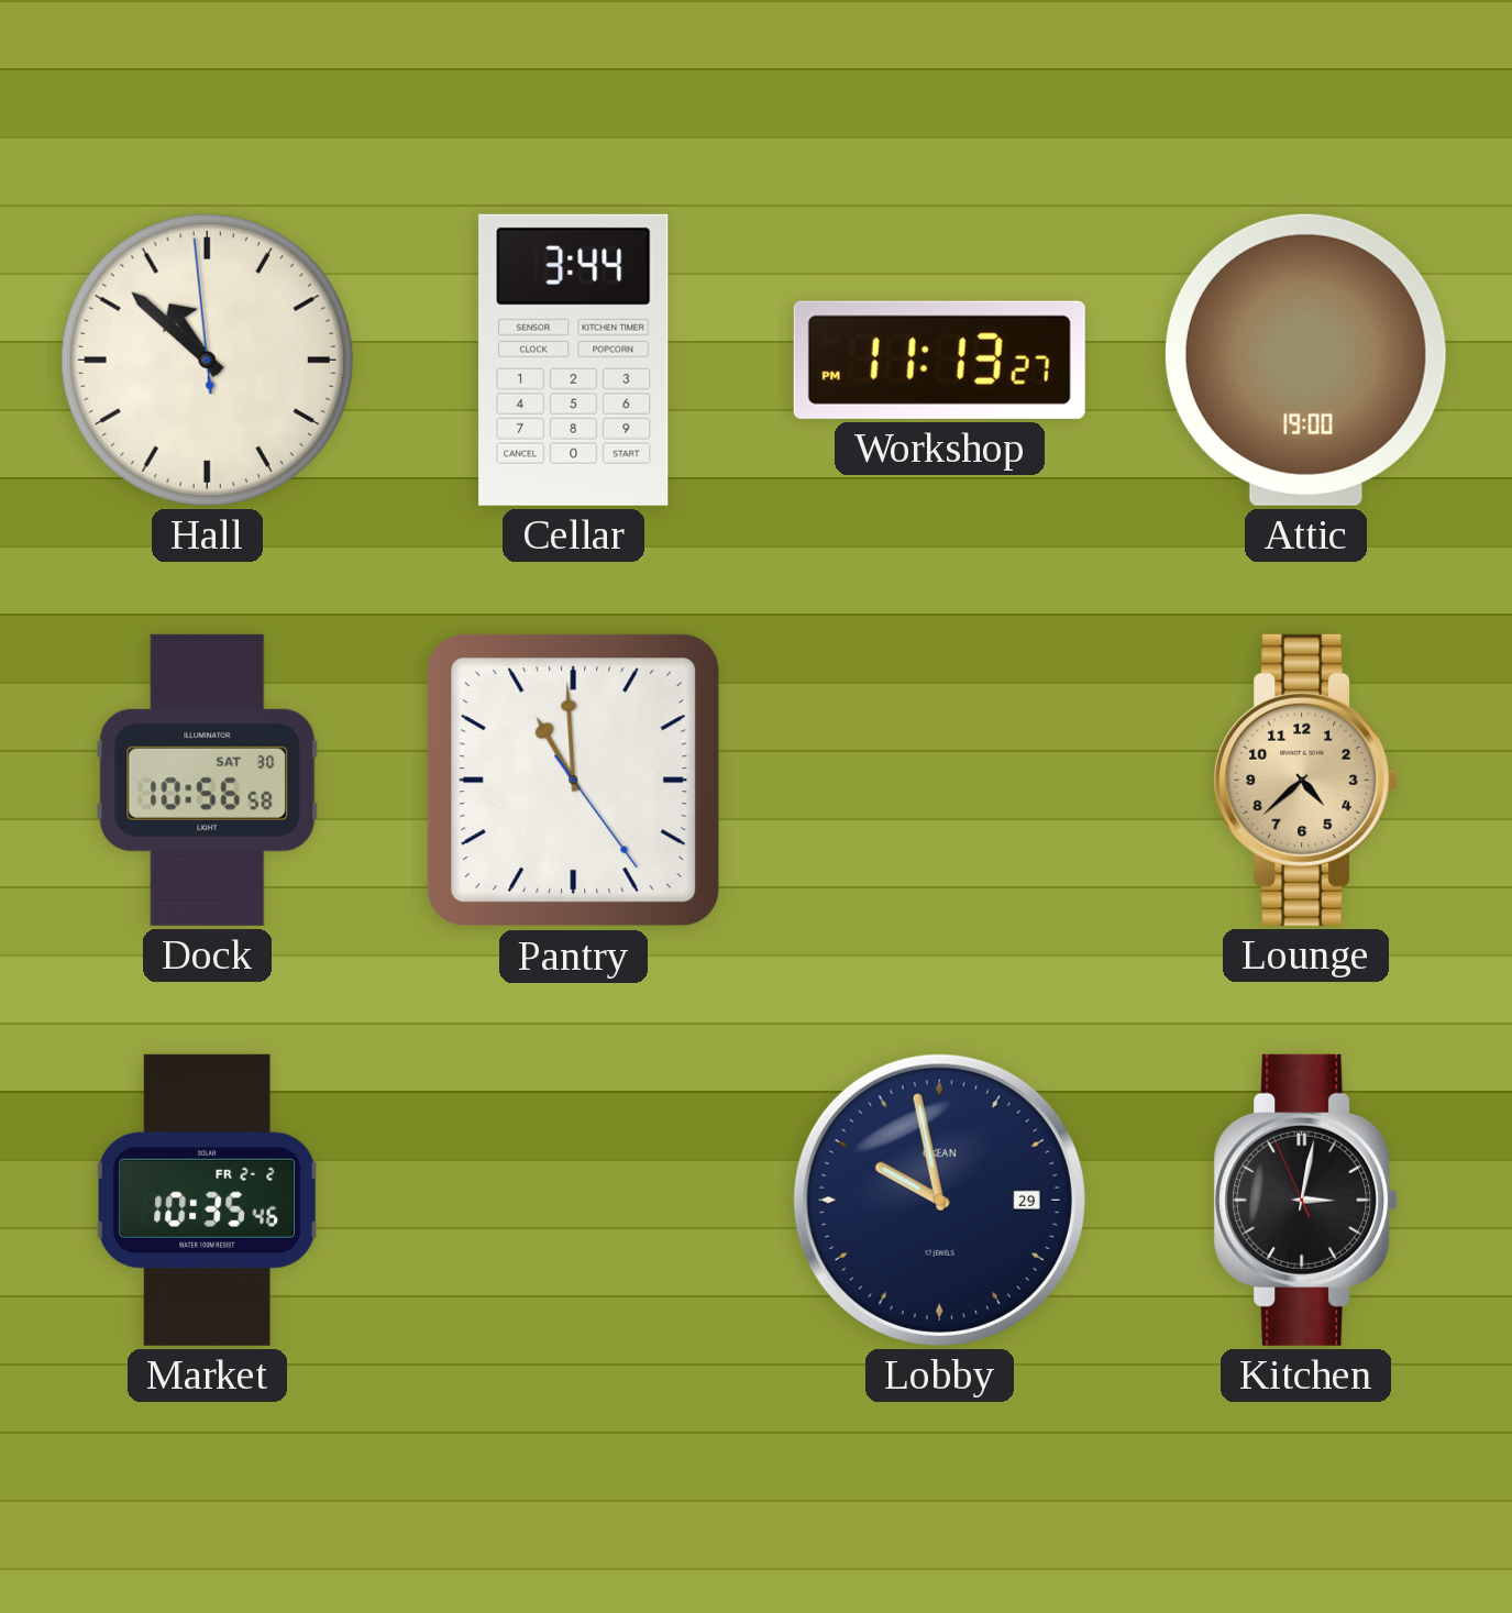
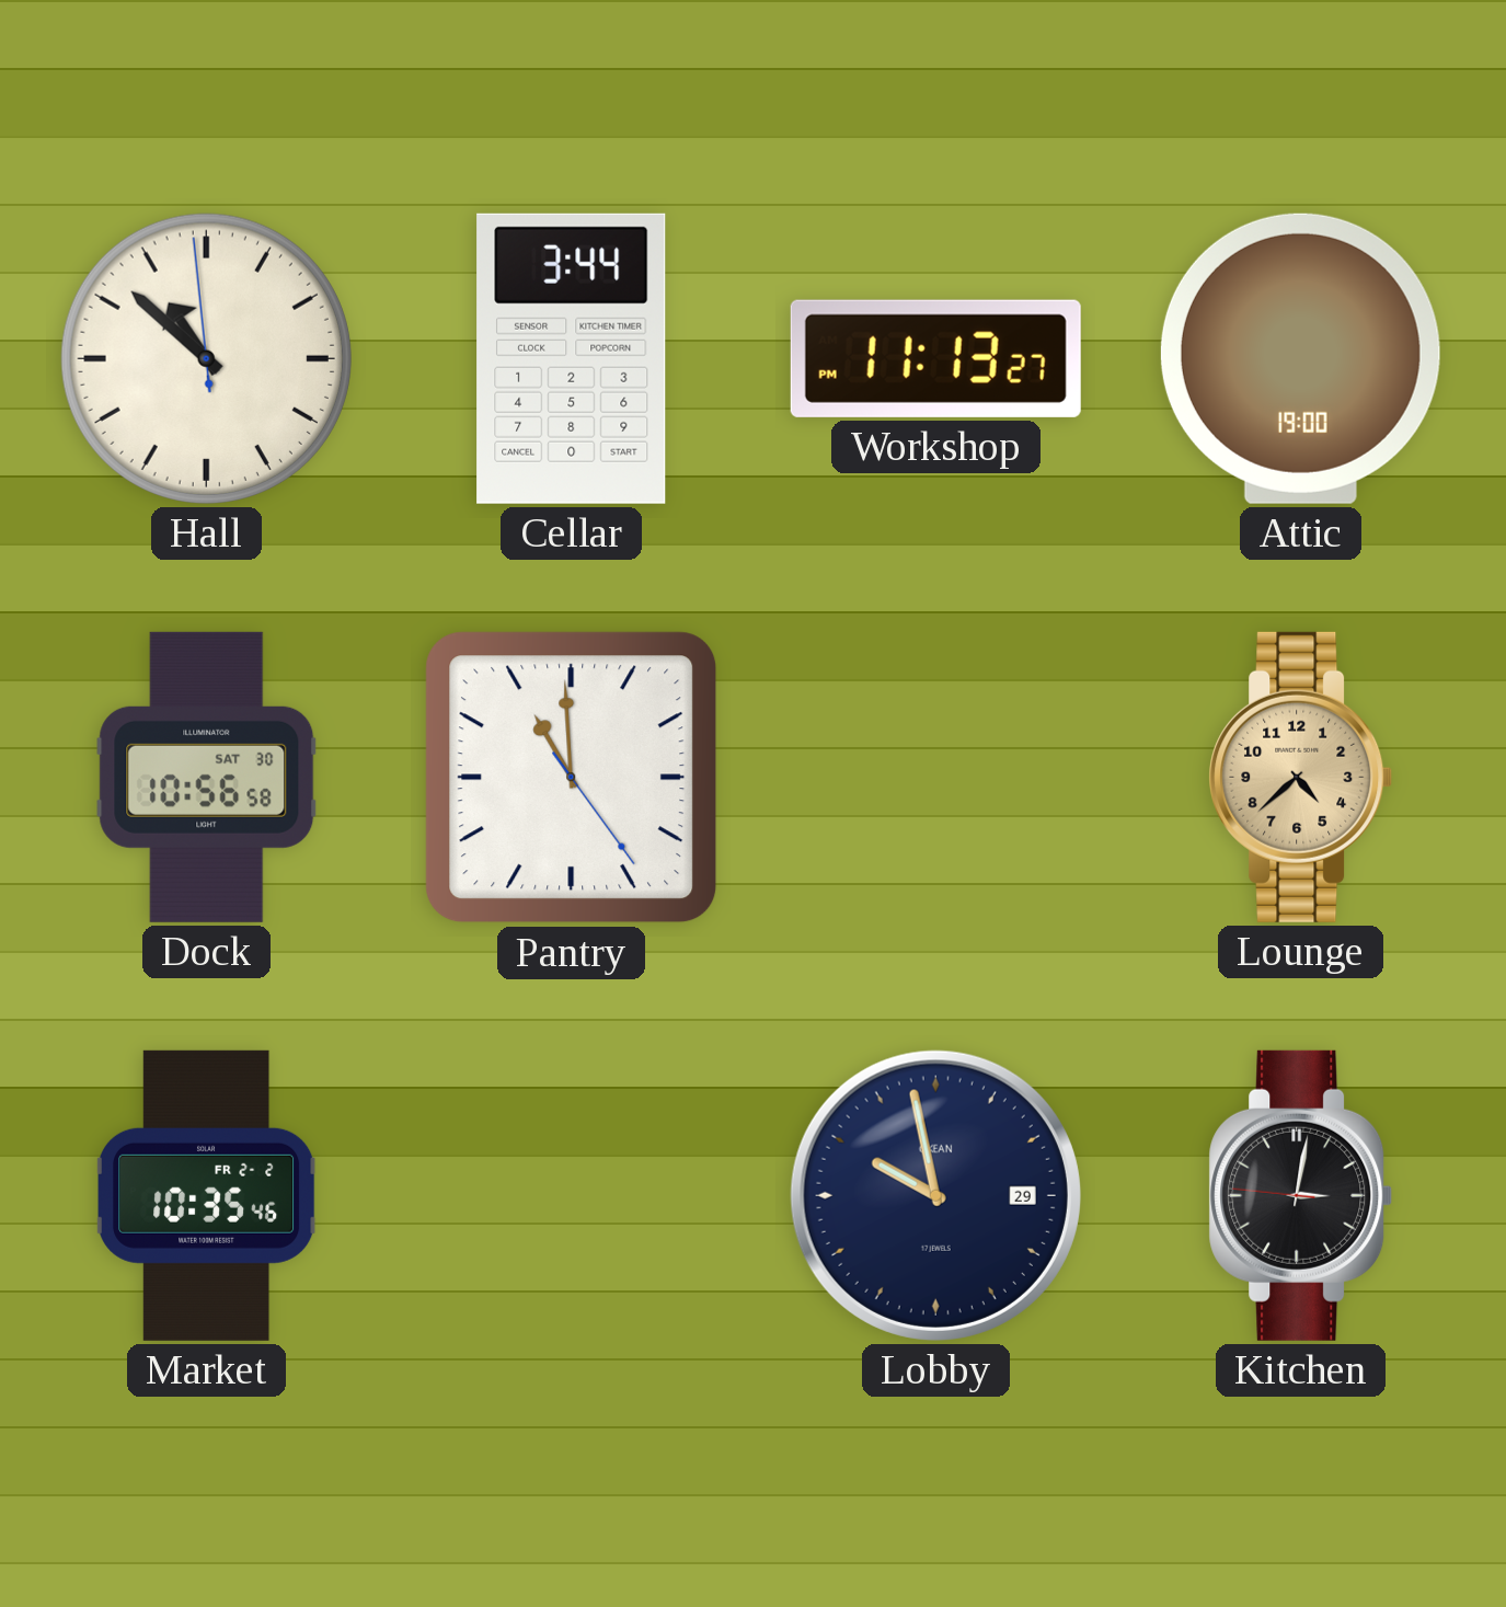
Kitchen: 3:01:56 -> 3:01:46
